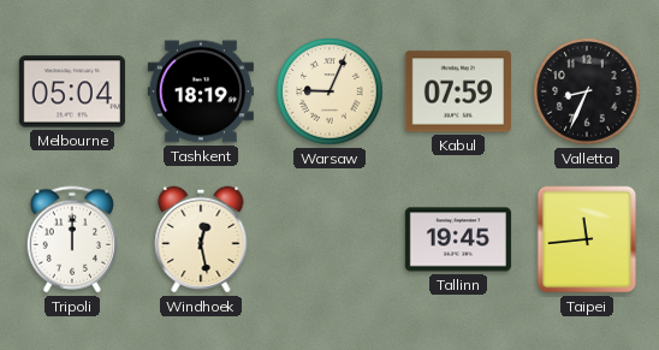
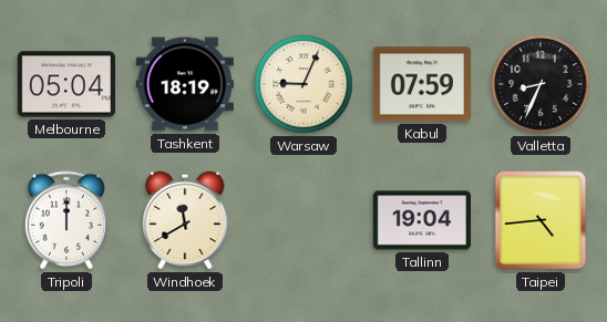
Windhoek: 12:28 -> 11:40
Tallinn: 19:45 -> 19:04
Taipei: 11:44 -> 4:44
